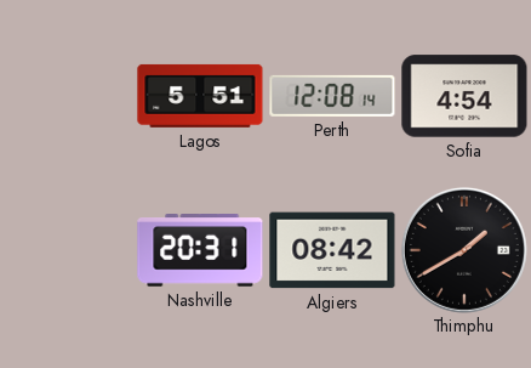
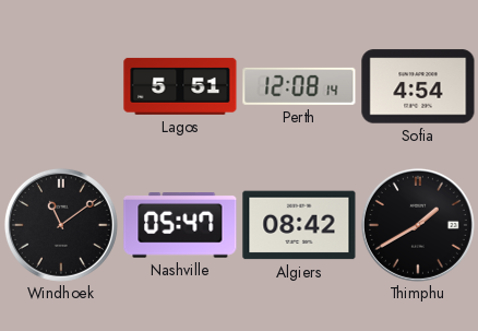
Windhoek: none -> 11:09
Nashville: 20:31 -> 05:47
